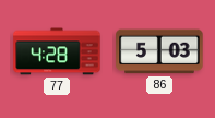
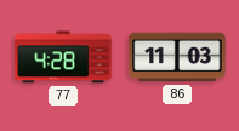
86: 5:03 -> 11:03
